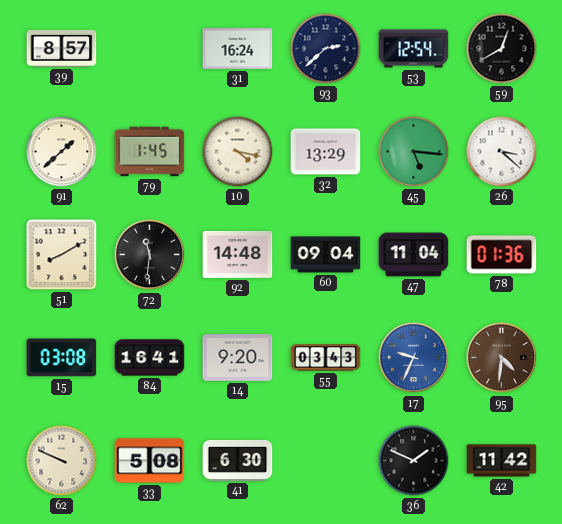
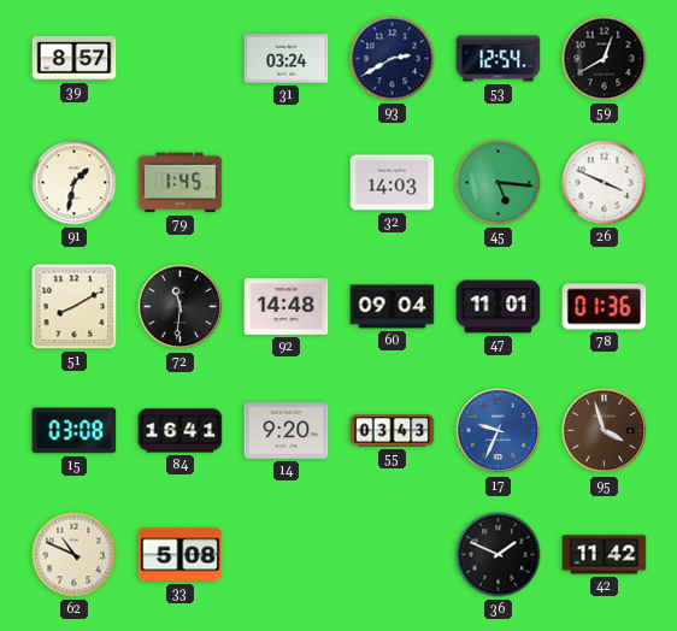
31: 16:24 -> 03:24
93: 2:38 -> 2:40
91: 1:38 -> 1:32
10: 4:17 -> none
32: 13:29 -> 14:03
26: 3:22 -> 3:49
47: 11:04 -> 11:01
95: 4:31 -> 3:57
62: 9:49 -> 10:49
41: 6:30 -> none
